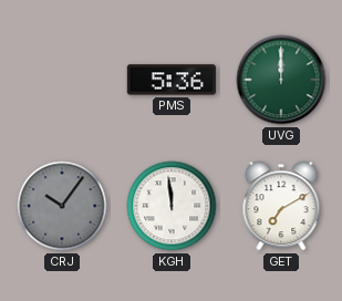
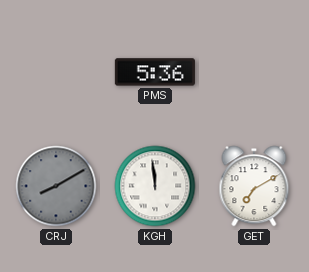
UVG: 12:00 -> none
CRJ: 10:06 -> 8:10
